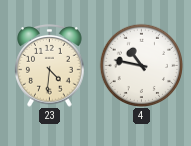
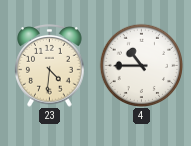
4: 10:47 -> 10:45
